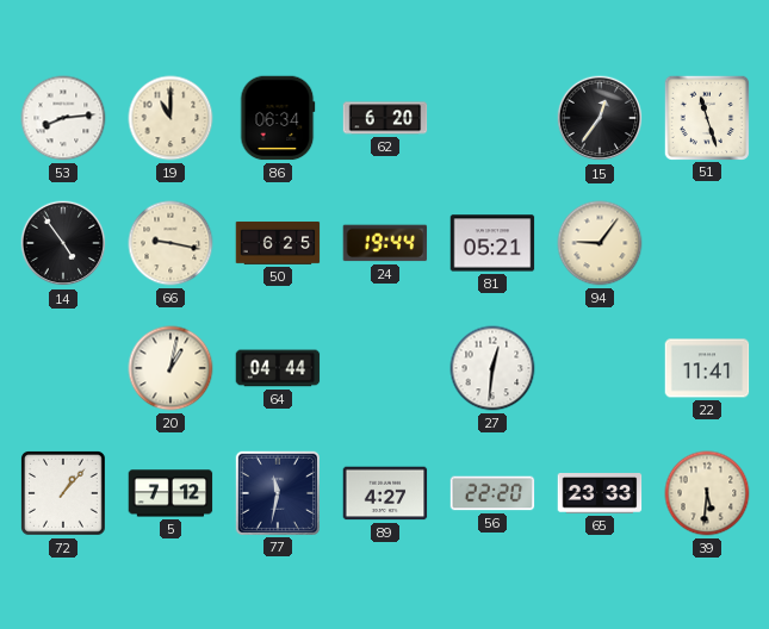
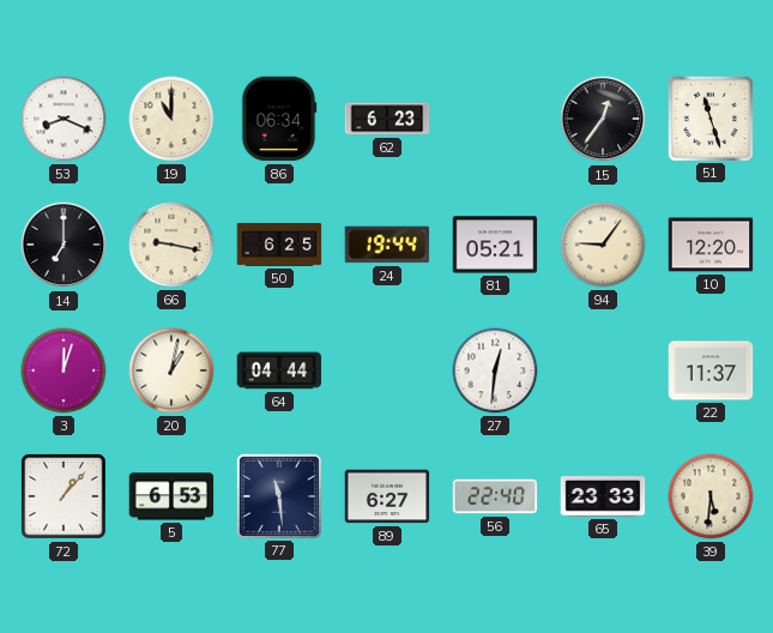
53: 8:14 -> 8:19
62: 6:20 -> 6:23
14: 4:54 -> 7:00
10: none -> 12:20
3: none -> 12:03
22: 11:41 -> 11:37
5: 7:12 -> 6:53
77: 11:32 -> 11:29
89: 4:27 -> 6:27
56: 22:20 -> 22:40
